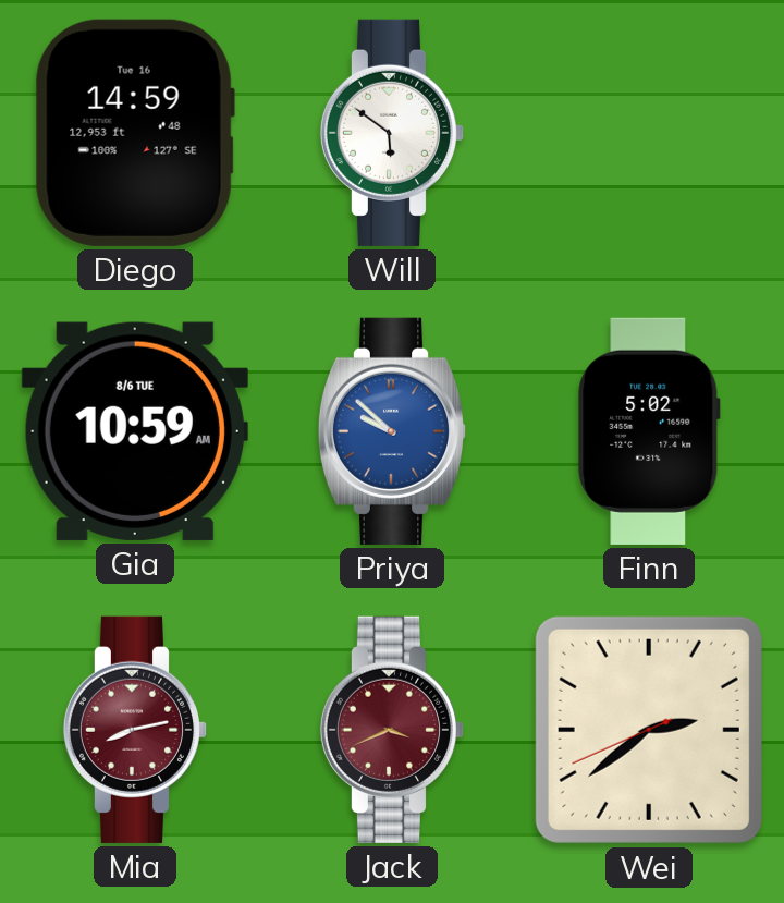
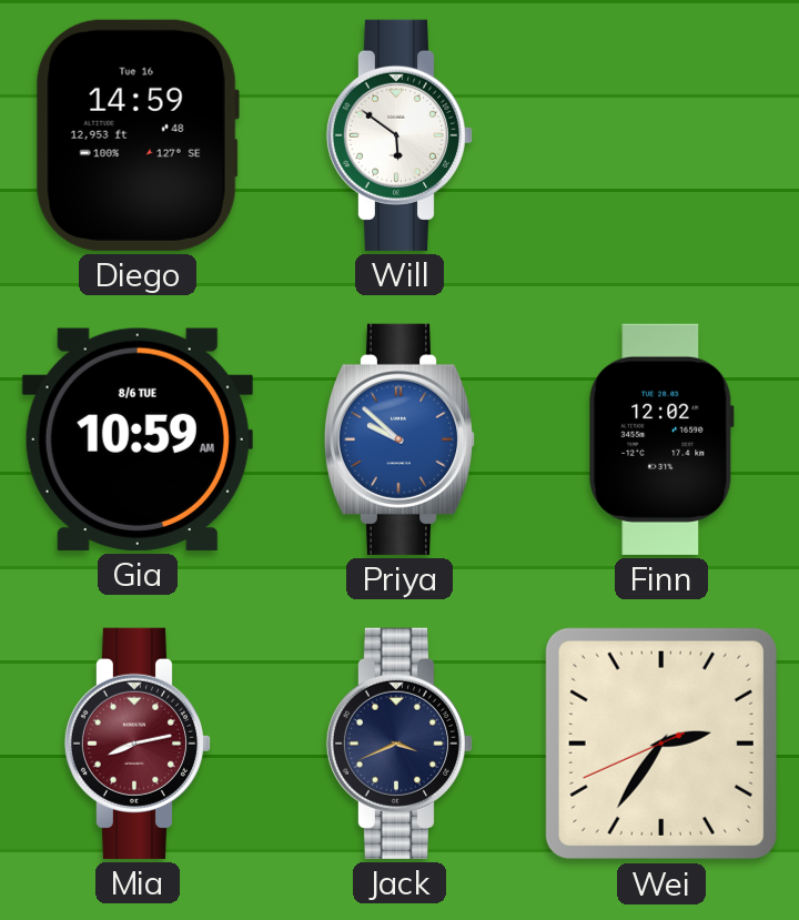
Finn: 5:02 -> 12:02
Jack dial: burgundy -> navy
Wei: 2:38 -> 2:35
